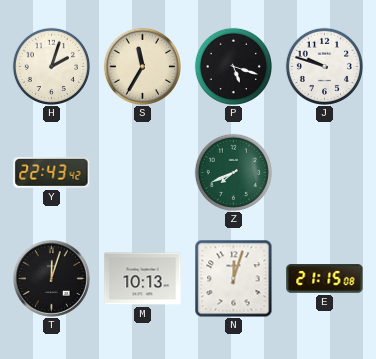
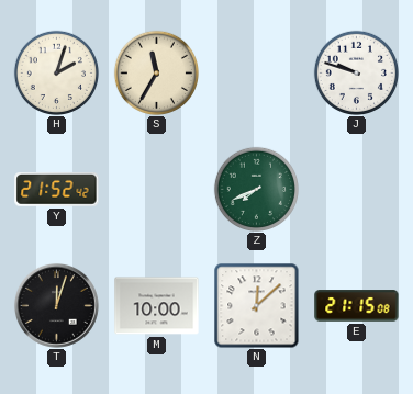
P: 5:18 -> none
Y: 22:43 -> 21:52
M: 10:13 -> 10:00
N: 12:03 -> 12:08
